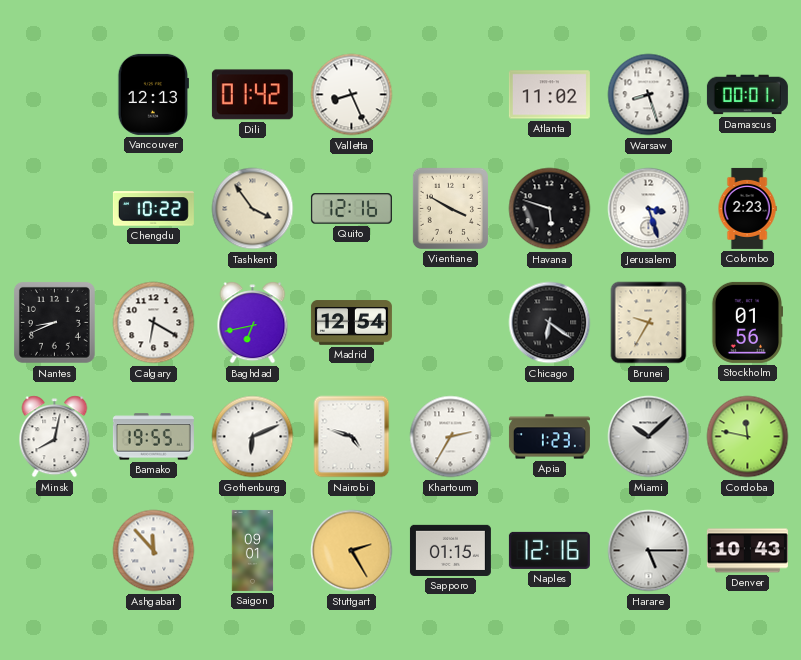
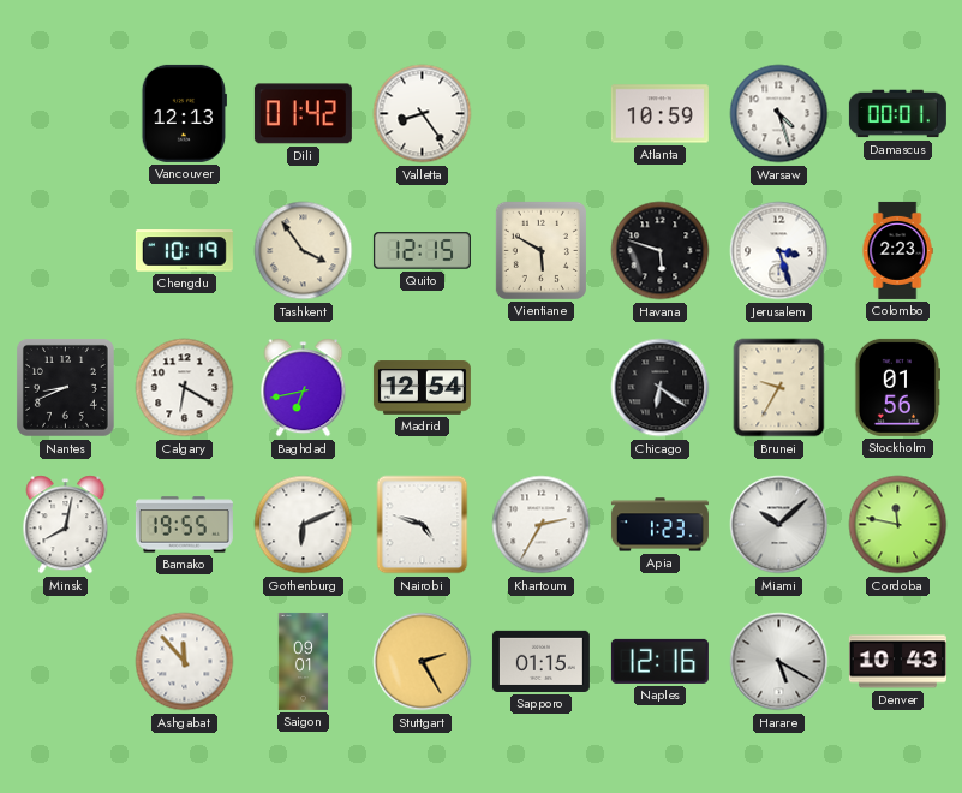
Valletta: 8:26 -> 8:24
Atlanta: 11:02 -> 10:59
Warsaw: 8:27 -> 4:27
Chengdu: 10:22 -> 10:19
Quito: 12:16 -> 12:15
Vientiane: 3:50 -> 5:50
Harare: 5:15 -> 5:20
